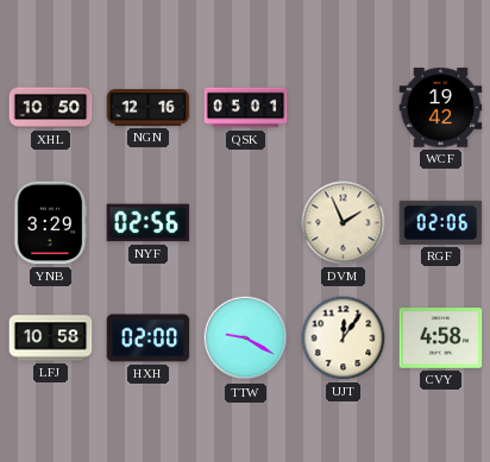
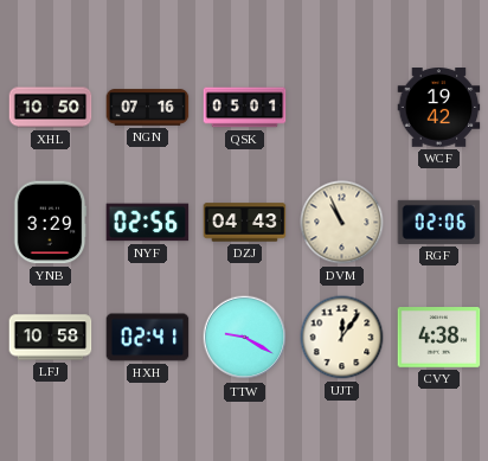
NGN: 12:16 -> 07:16
DZJ: none -> 04:43
DVM: 1:56 -> 10:56
HXH: 02:00 -> 02:41
CVY: 4:58 -> 4:38
